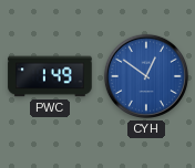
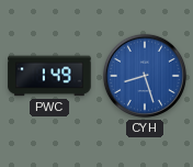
CYH: 12:51 -> 8:27
